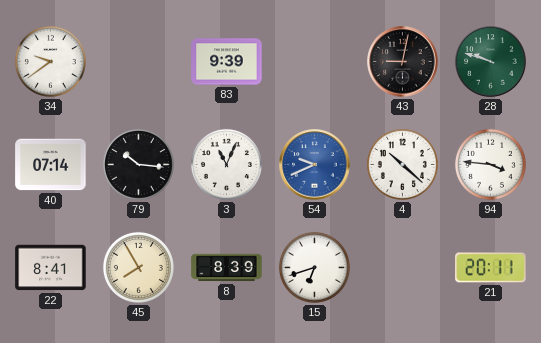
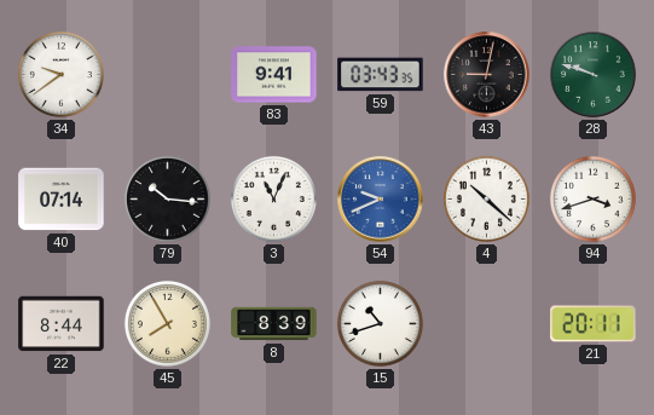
83: 9:39 -> 9:41
59: none -> 03:43
94: 3:46 -> 3:42
22: 8:41 -> 8:44
15: 6:42 -> 10:42
